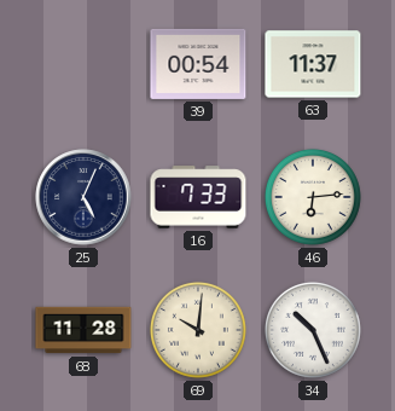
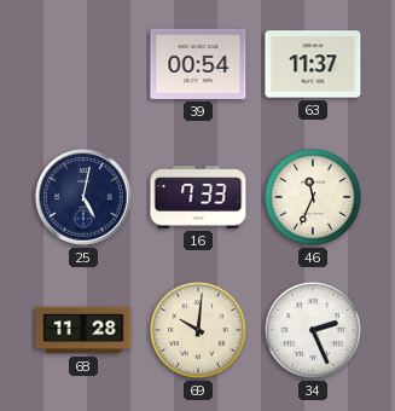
25: 5:04 -> 5:02
46: 6:14 -> 11:34
34: 10:26 -> 2:26
